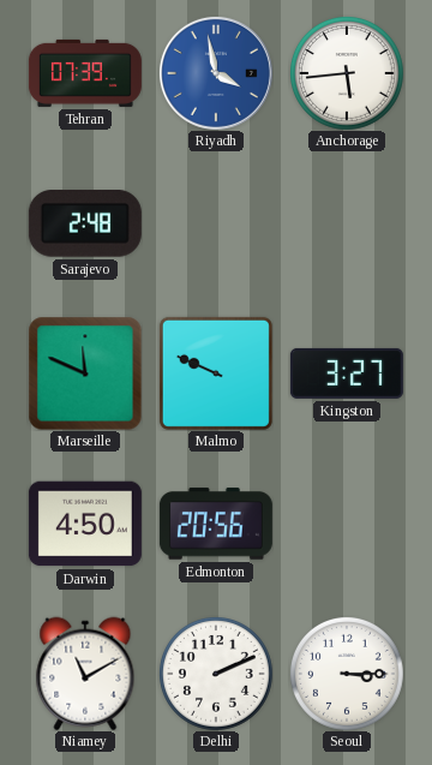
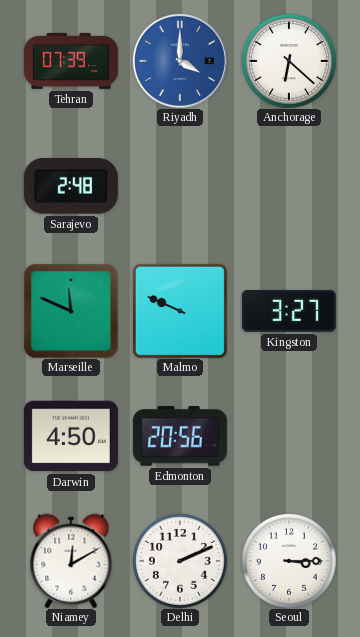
Riyadh: 3:58 -> 4:00
Anchorage: 5:44 -> 6:22
Niamey: 11:10 -> 12:10
